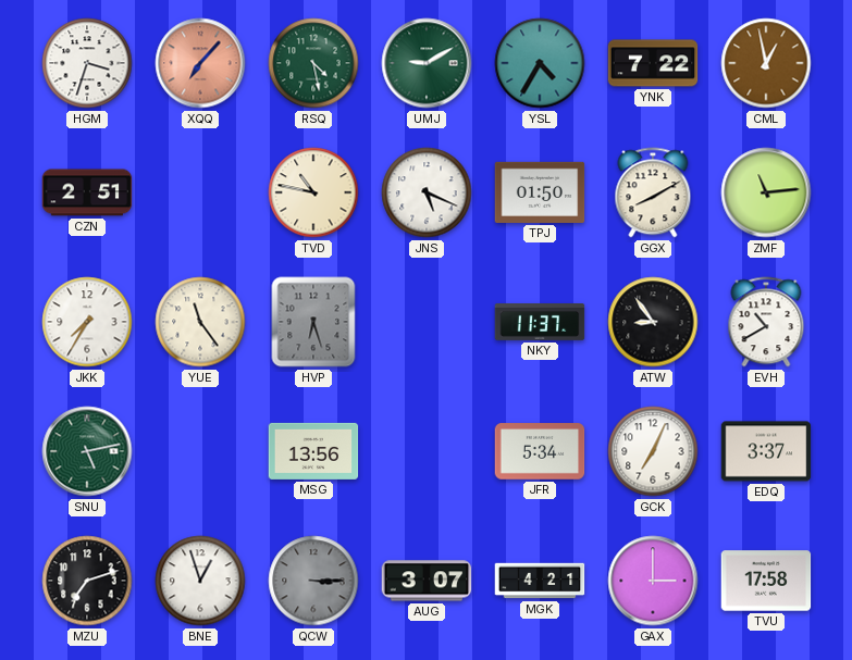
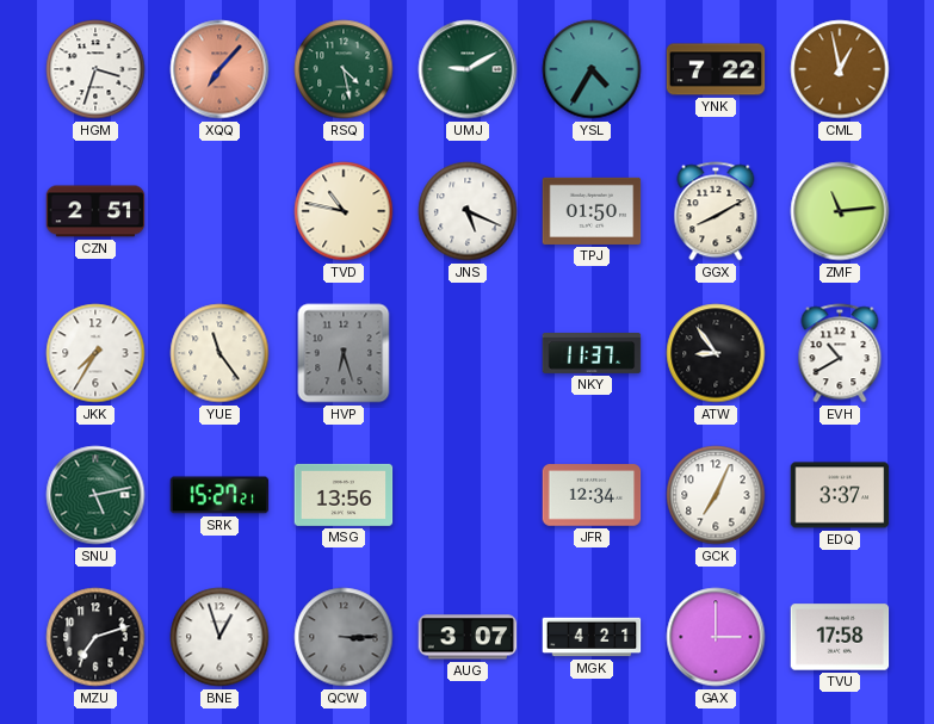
SRK: none -> 15:27
JFR: 5:34 -> 12:34
